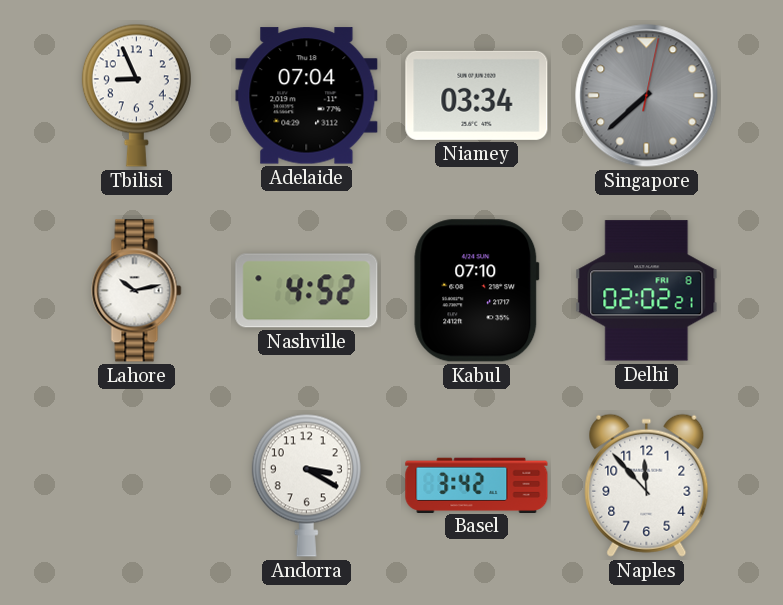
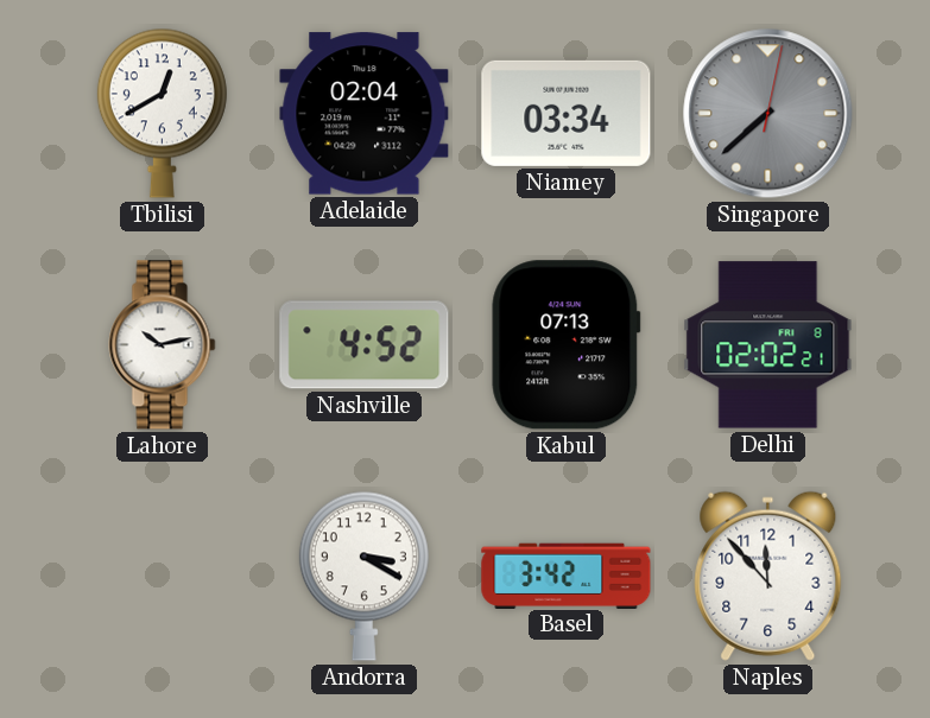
Tbilisi: 8:56 -> 12:40
Adelaide: 07:04 -> 02:04
Kabul: 07:10 -> 07:13
